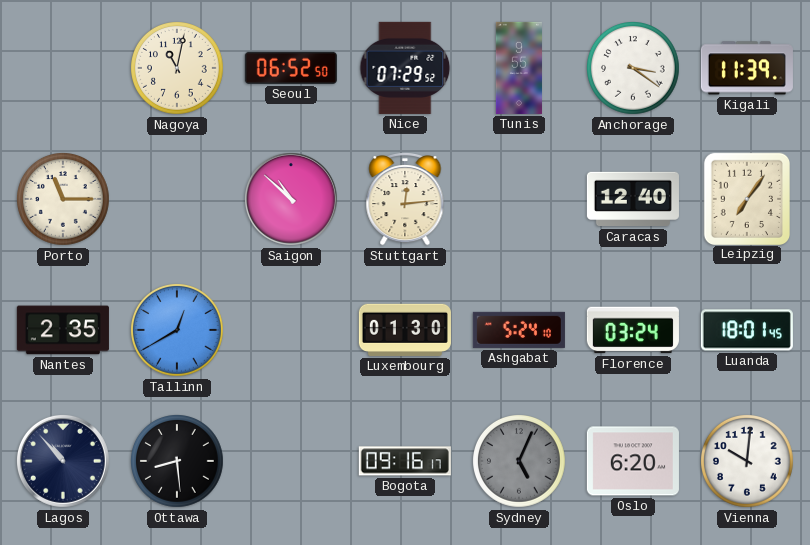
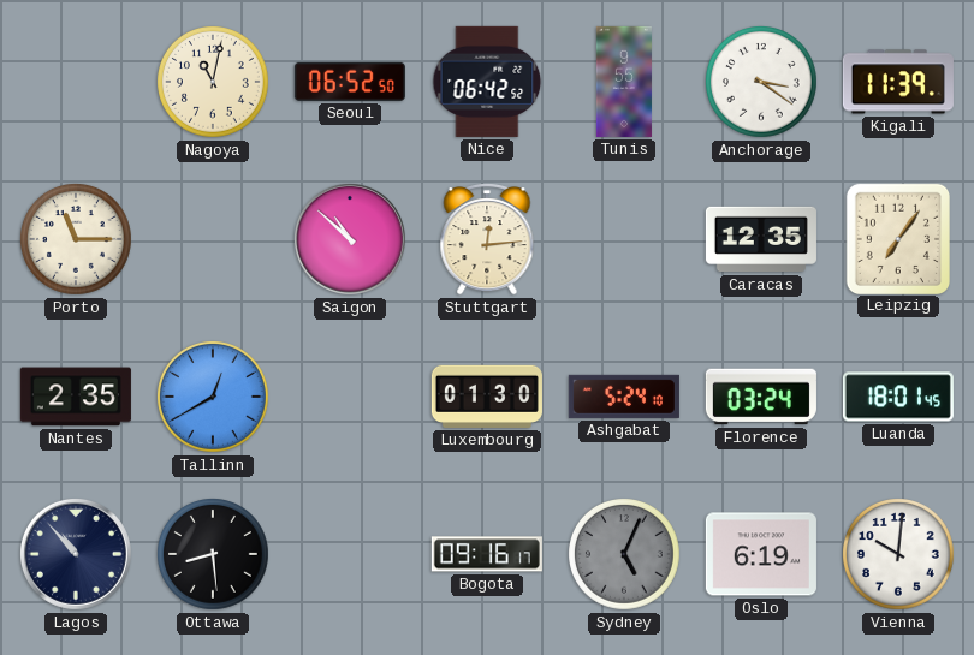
Nice: 07:29 -> 06:42
Caracas: 12:40 -> 12:35
Oslo: 6:20 -> 6:19
